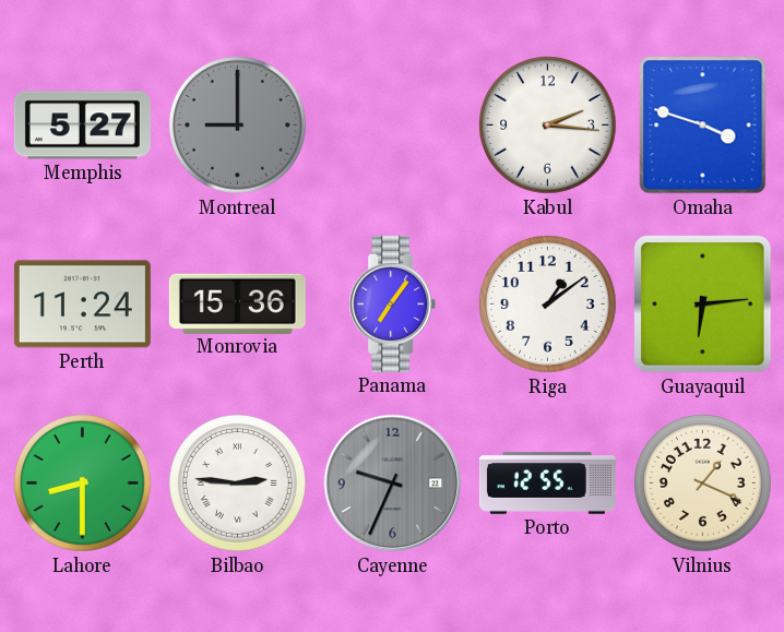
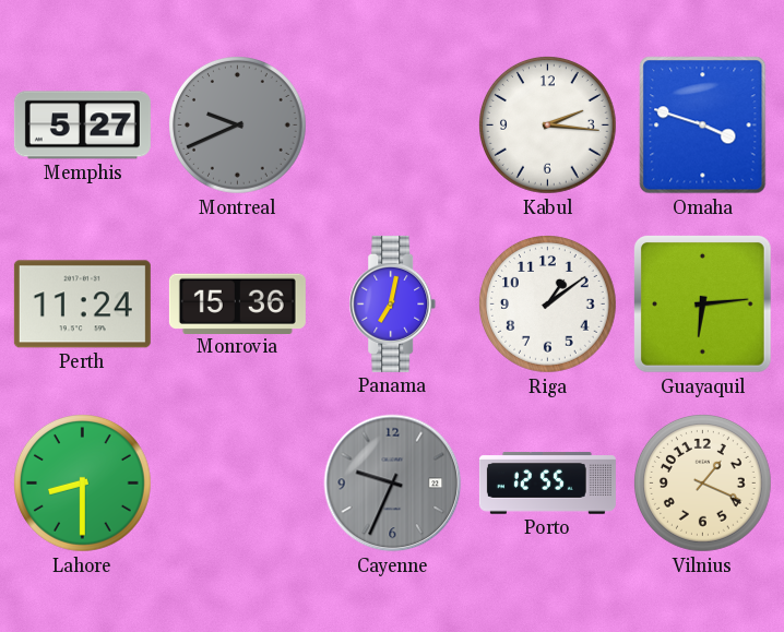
Montreal: 9:00 -> 9:41
Panama: 7:06 -> 7:02
Bilbao: 2:46 -> none
